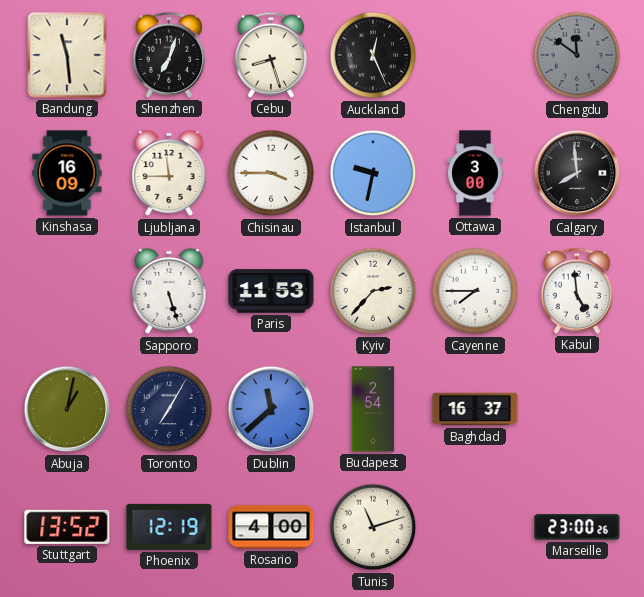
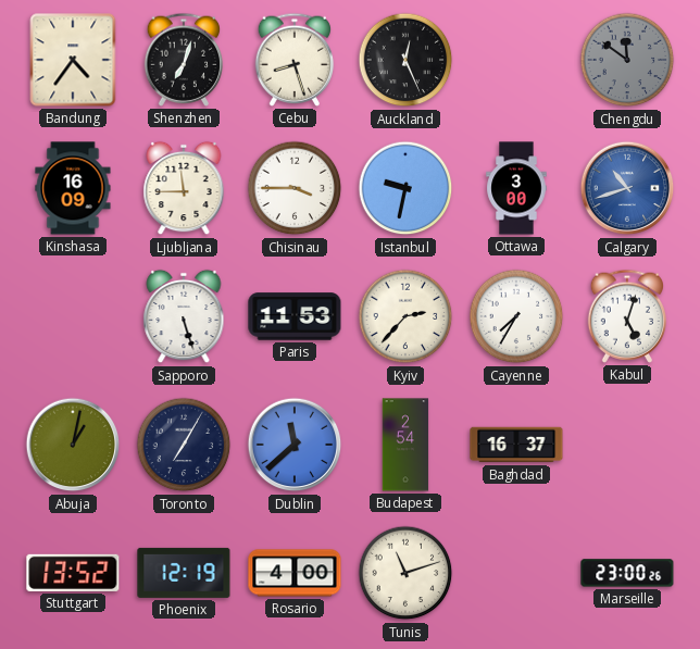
Bandung: 11:29 -> 4:36
Calgary: 7:59 -> 10:42
Calgary dial: black -> blue
Cayenne: 7:45 -> 7:35
Kabul: 4:59 -> 5:03
